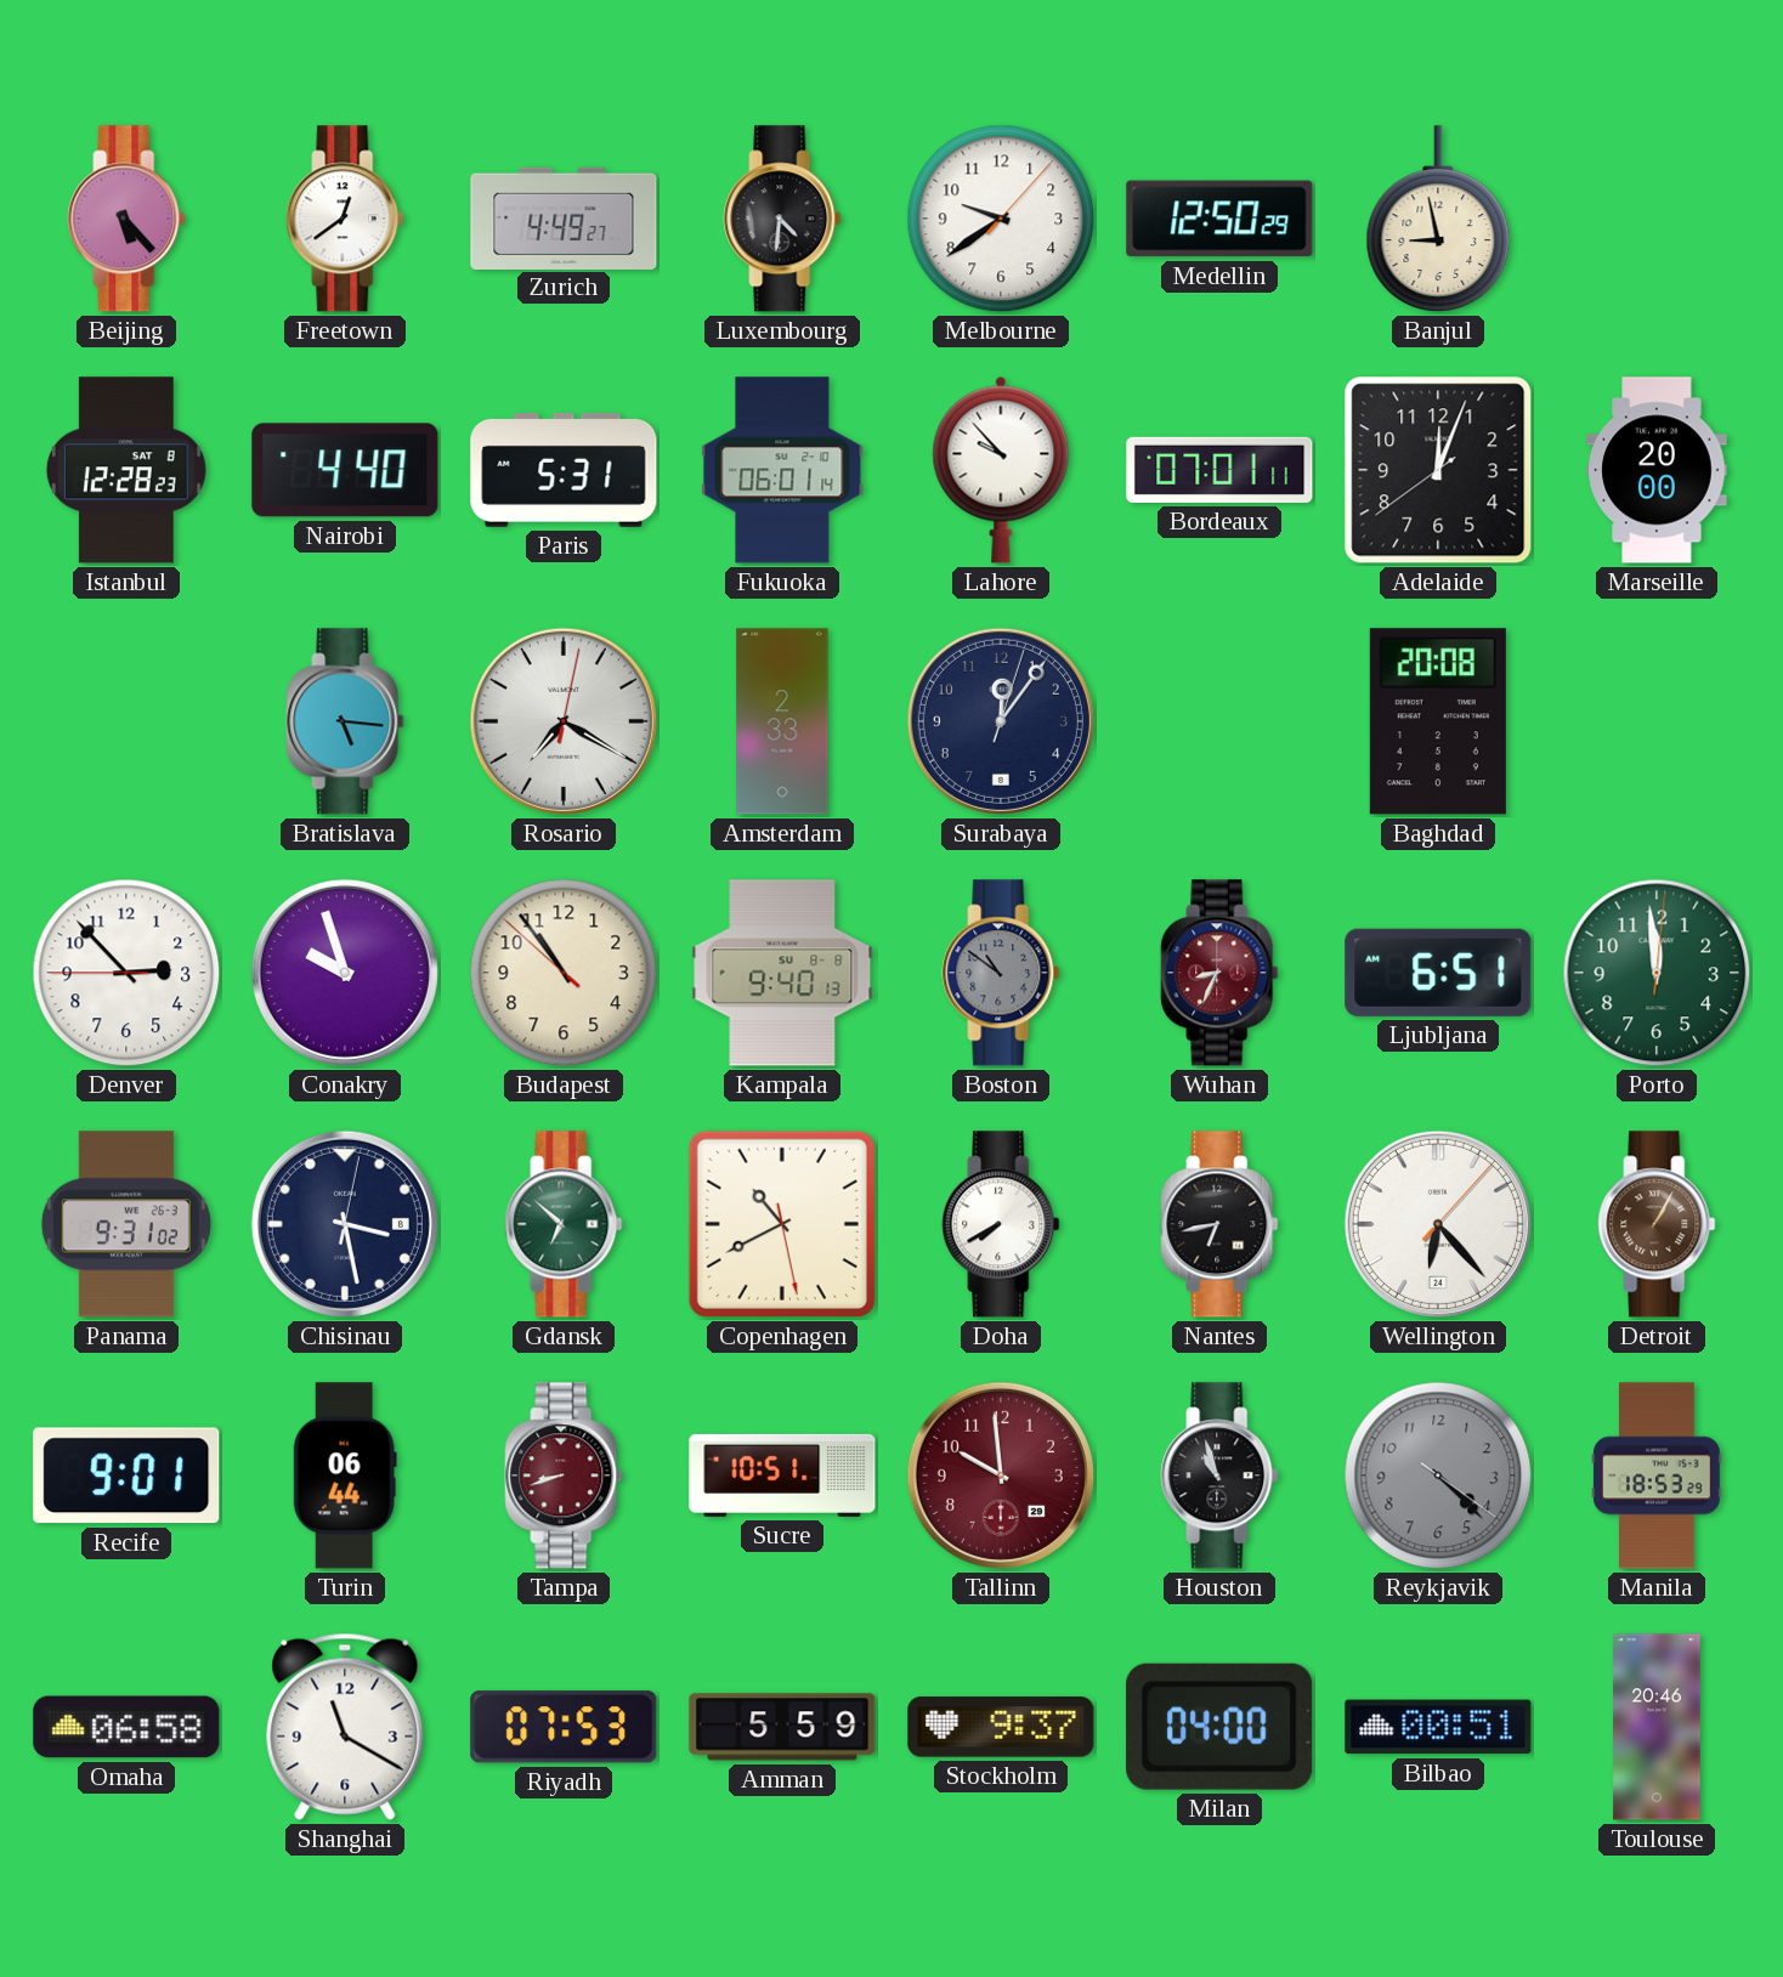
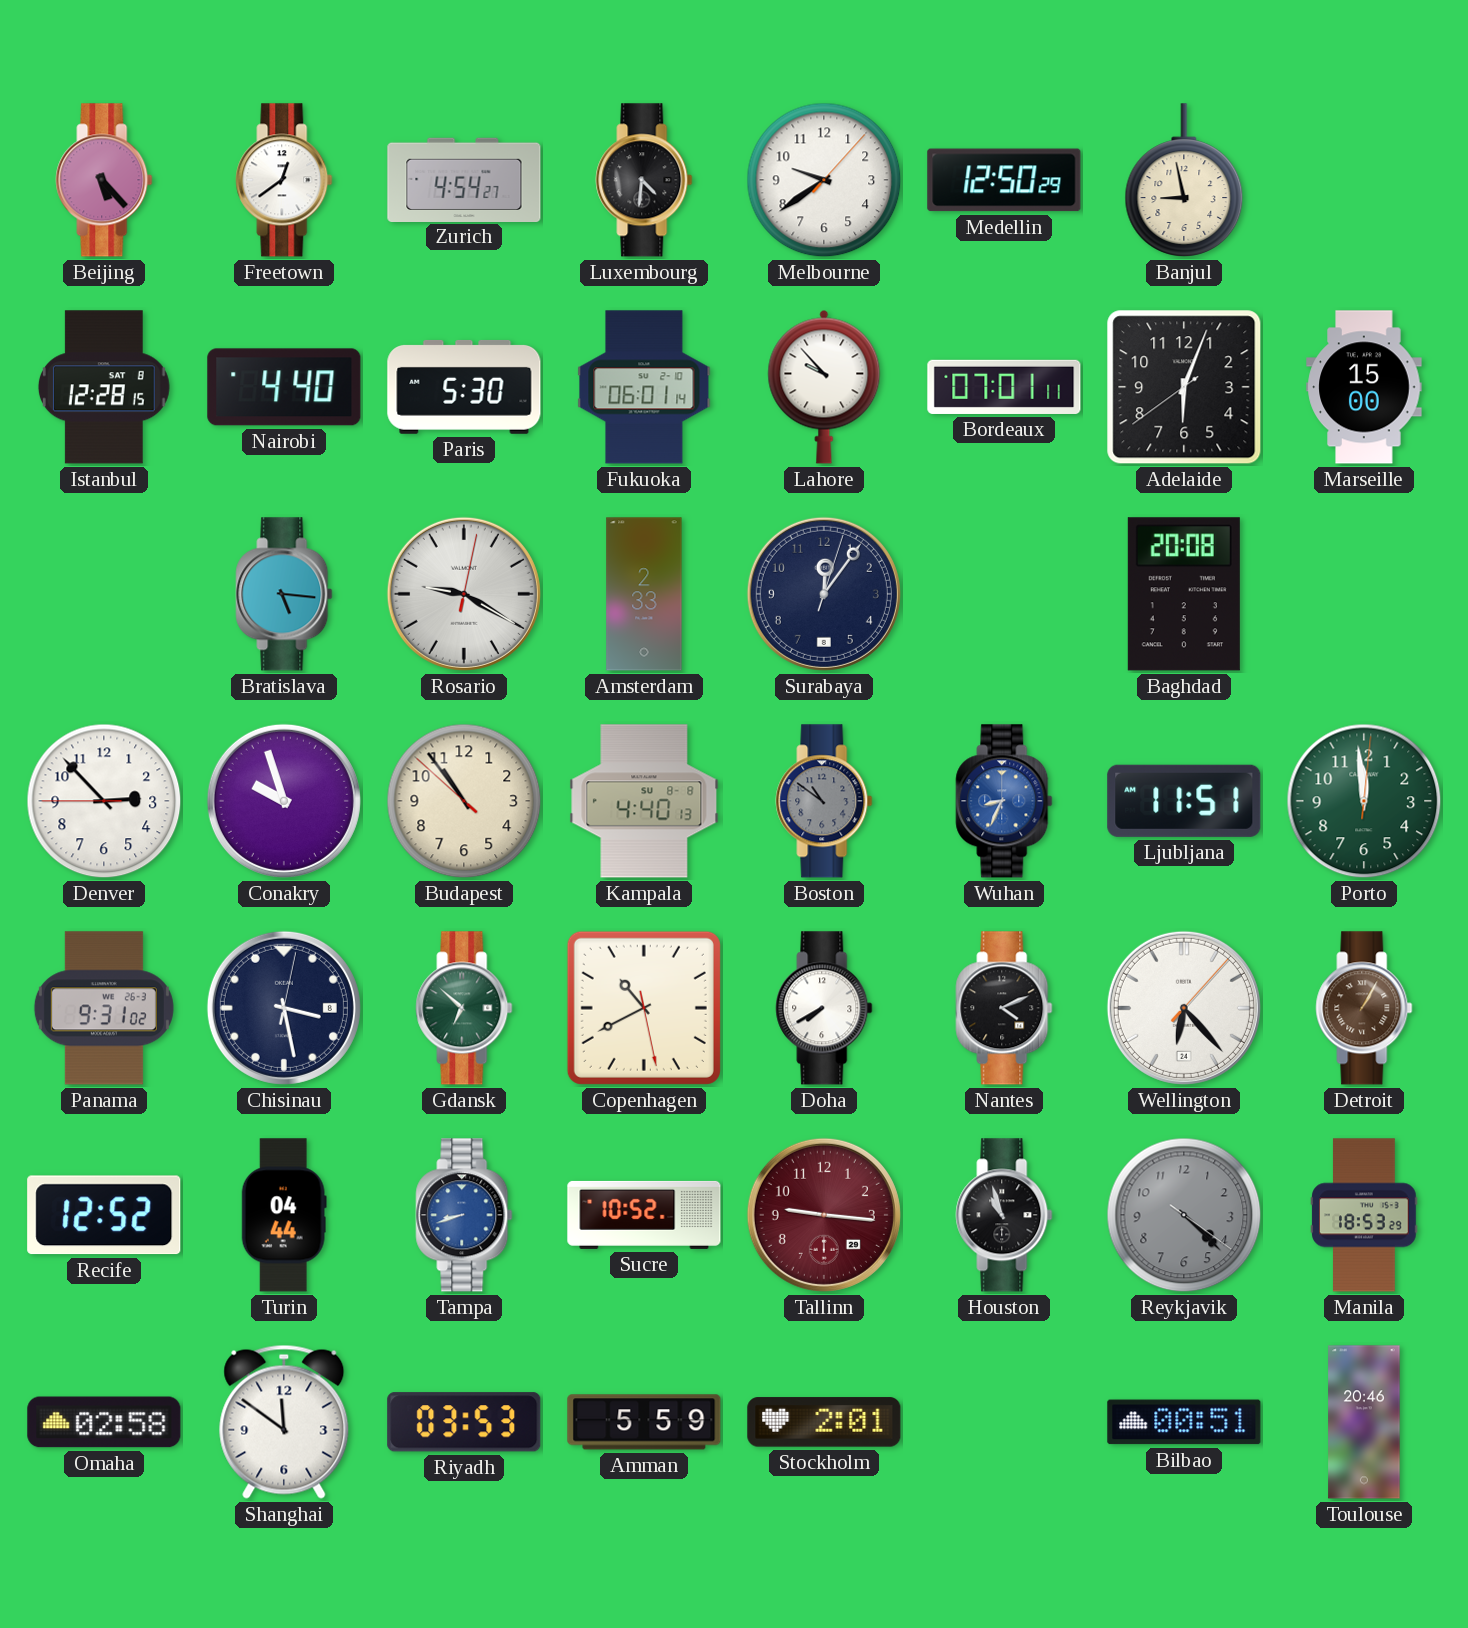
Zurich: 4:49 -> 4:54
Istanbul: 12:28:23 -> 12:28:15
Paris: 5:31 -> 5:30
Adelaide: 12:03 -> 6:03
Marseille: 20:00 -> 15:00
Rosario: 7:20 -> 9:20
Kampala: 9:40 -> 4:40
Wuhan dial: burgundy -> blue
Ljubljana: 6:51 -> 11:51
Nantes: 6:43 -> 4:11
Recife: 9:01 -> 12:52
Turin: 06:44 -> 04:44
Tampa dial: burgundy -> blue
Sucre: 10:51 -> 10:52
Tallinn: 9:59 -> 9:16
Omaha: 06:58 -> 02:58
Shanghai: 11:20 -> 11:51
Riyadh: 07:53 -> 03:53
Stockholm: 9:37 -> 2:01
Milan: 04:00 -> none
